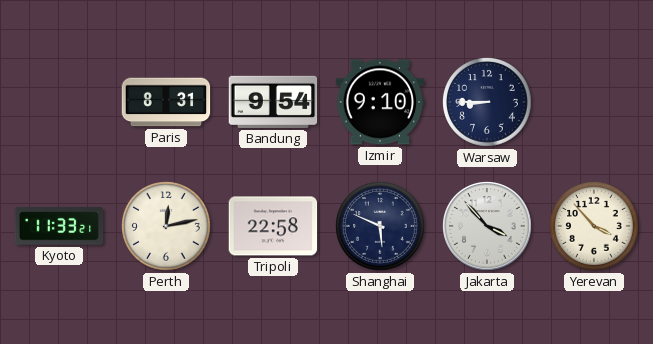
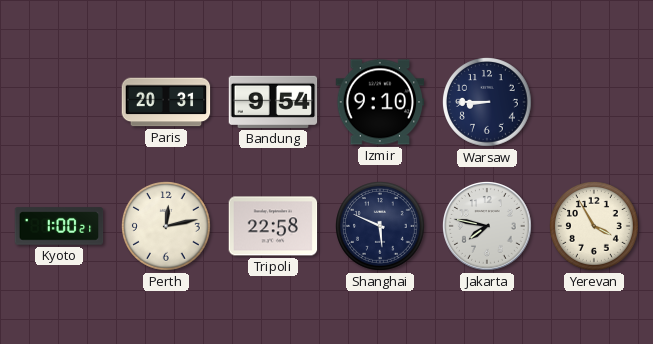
Paris: 8:31 -> 20:31
Kyoto: 11:33 -> 1:00
Jakarta: 3:53 -> 7:47
Yerevan: 3:53 -> 3:55
